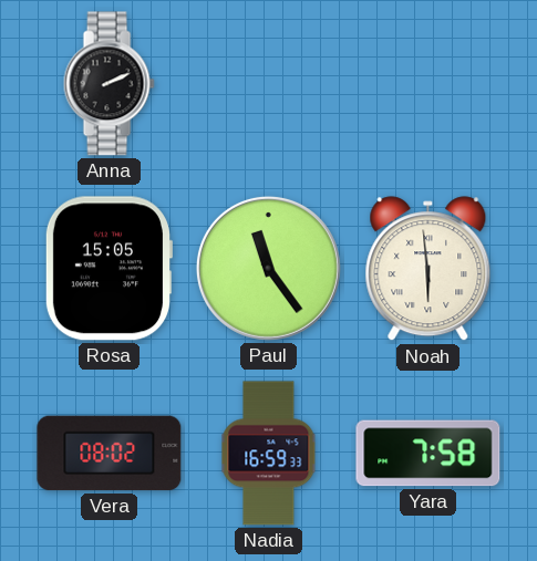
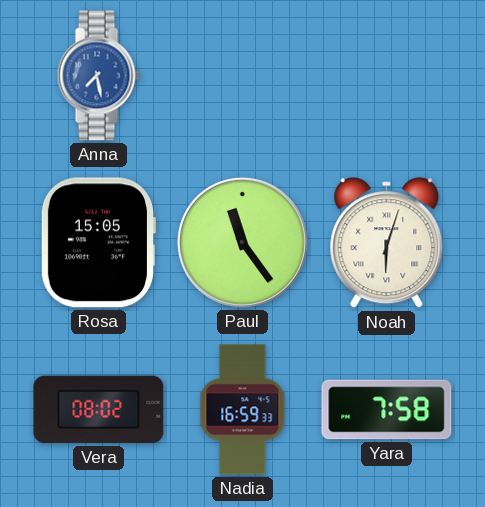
Anna: 2:11 -> 7:28
Anna dial: black -> blue
Noah: 5:59 -> 6:03
